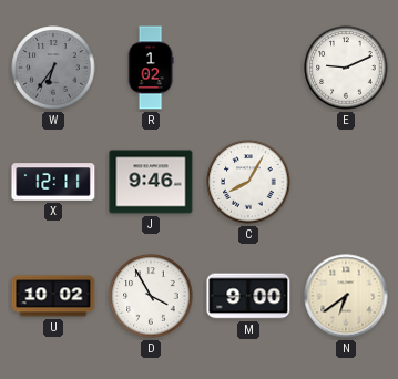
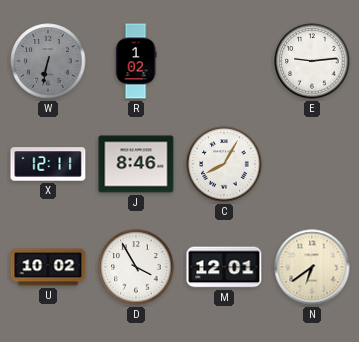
W: 6:36 -> 6:32
E: 9:11 -> 9:14
J: 9:46 -> 8:46
M: 9:00 -> 12:01
